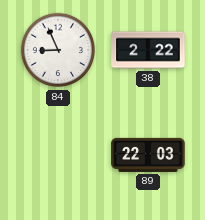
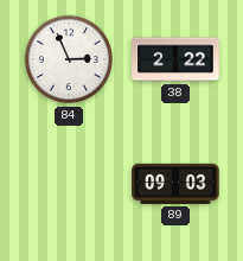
84: 8:56 -> 2:56
89: 22:03 -> 09:03
